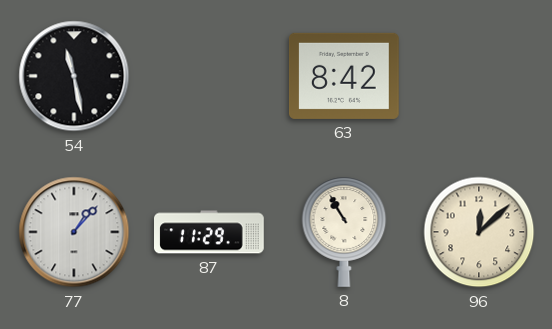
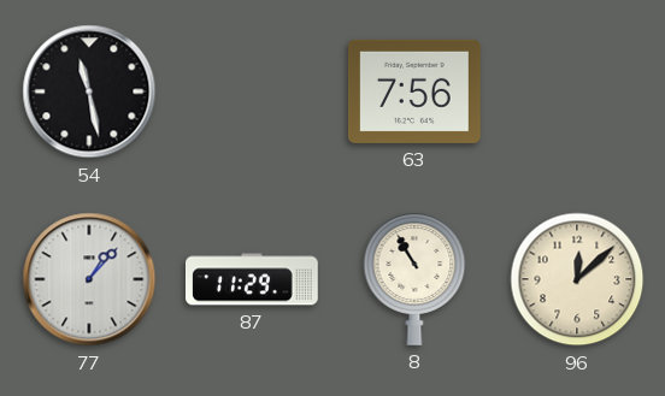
63: 8:42 -> 7:56
